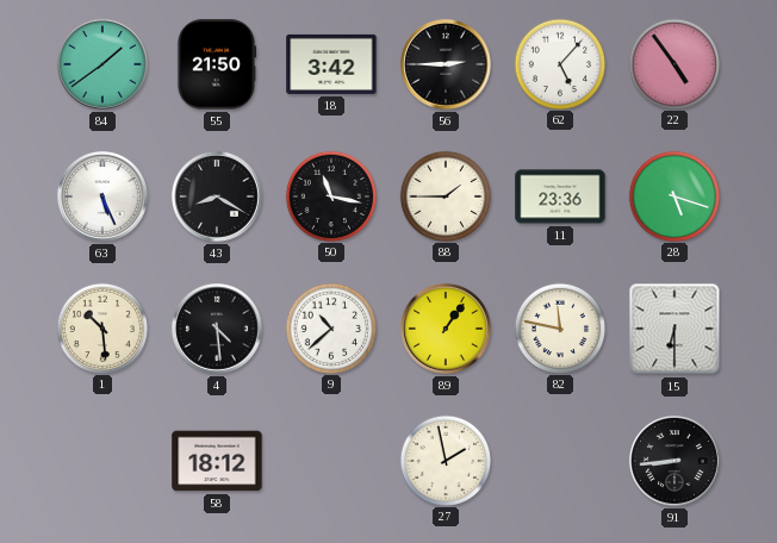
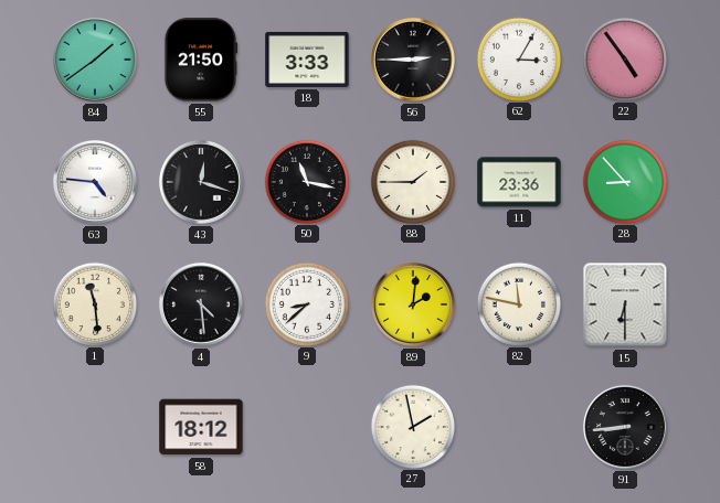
18: 3:42 -> 3:33
62: 5:07 -> 3:05
63: 5:26 -> 4:46
43: 8:20 -> 12:18
28: 5:18 -> 8:53
1: 10:29 -> 11:29
9: 10:38 -> 8:38
89: 1:06 -> 2:01
